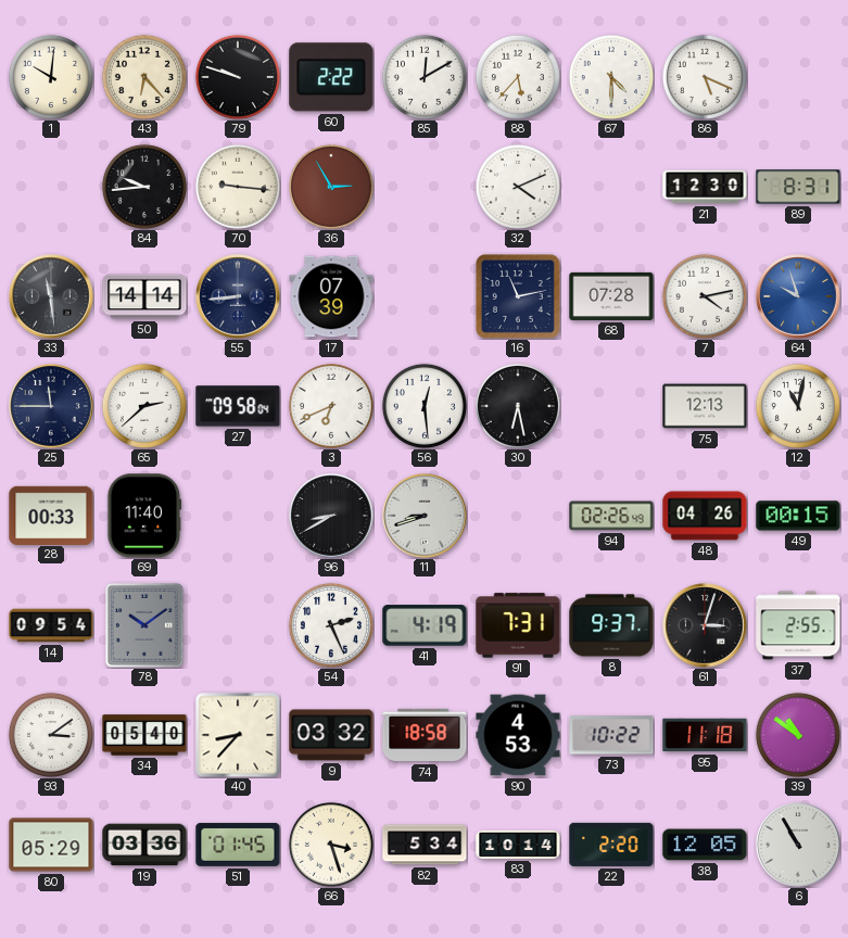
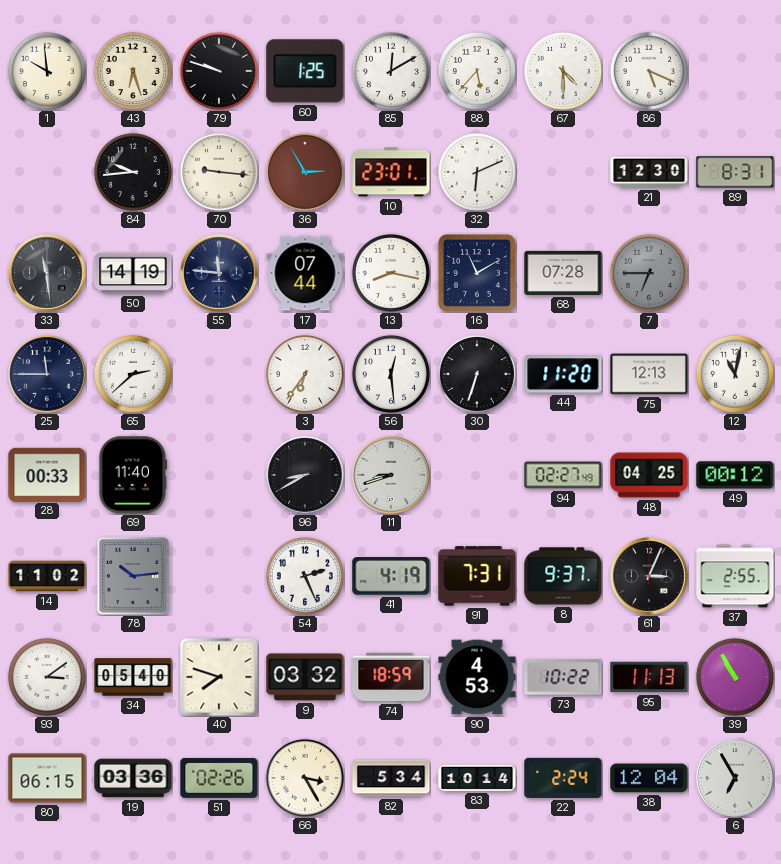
1: 10:01 -> 9:59
43: 6:23 -> 6:27
60: 2:22 -> 1:25
10: none -> 23:01
32: 4:11 -> 6:11
50: 14:14 -> 14:19
55: 8:44 -> 11:46
17: 07:39 -> 07:44
13: none -> 8:17
16: 11:13 -> 11:10
7: 4:13 -> 6:45
7 dial: white -> grey
64: 9:57 -> none
27: 09:58 -> none
3: 6:41 -> 6:36
30: 6:28 -> 6:33
44: none -> 11:20
94: 02:26 -> 02:27
48: 04:26 -> 04:25
49: 00:15 -> 00:12
14: 09:54 -> 11:02
78: 10:09 -> 10:14
61: 3:03 -> 3:04
40: 8:37 -> 7:48
74: 18:58 -> 18:59
95: 11:18 -> 11:13
39: 10:51 -> 10:55
80: 05:29 -> 06:15
51: 01:45 -> 02:26
66: 3:27 -> 3:25
22: 2:20 -> 2:24
38: 12:05 -> 12:04
6: 10:55 -> 6:55
